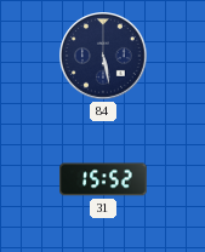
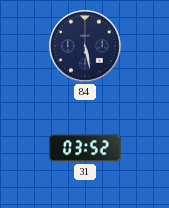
31: 15:52 -> 03:52
